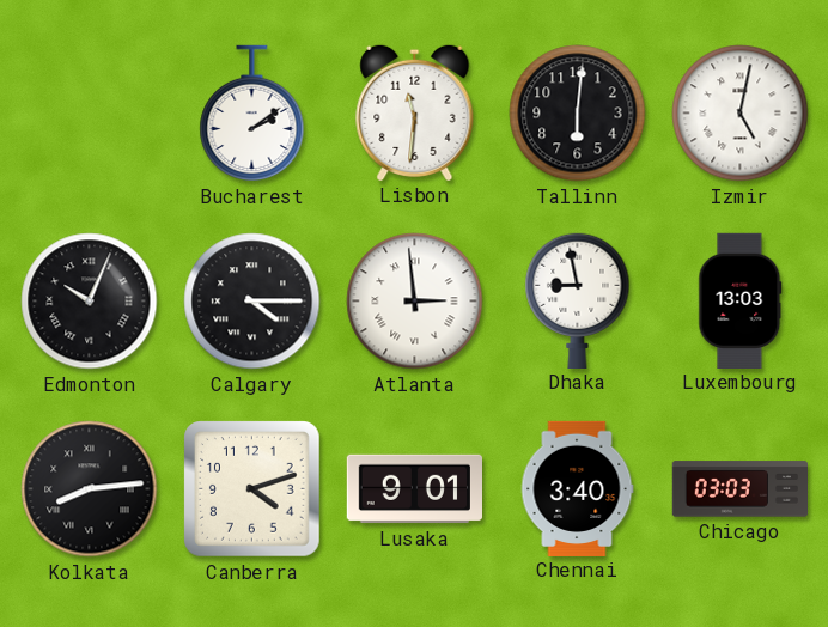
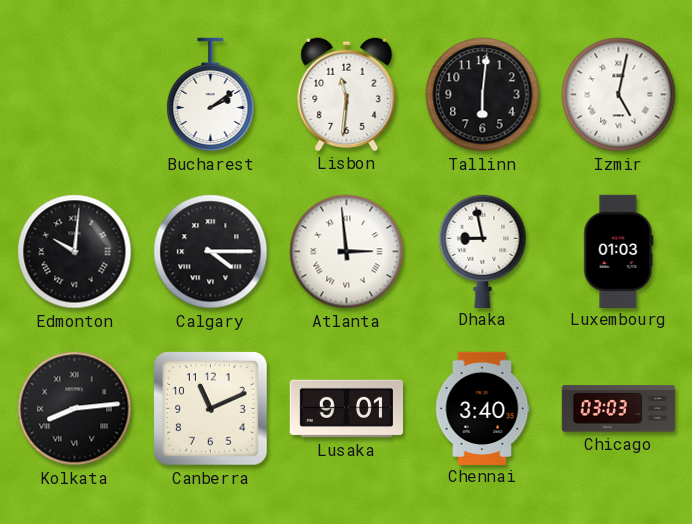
Edmonton: 10:04 -> 10:01
Luxembourg: 13:03 -> 01:03
Canberra: 4:12 -> 11:11
